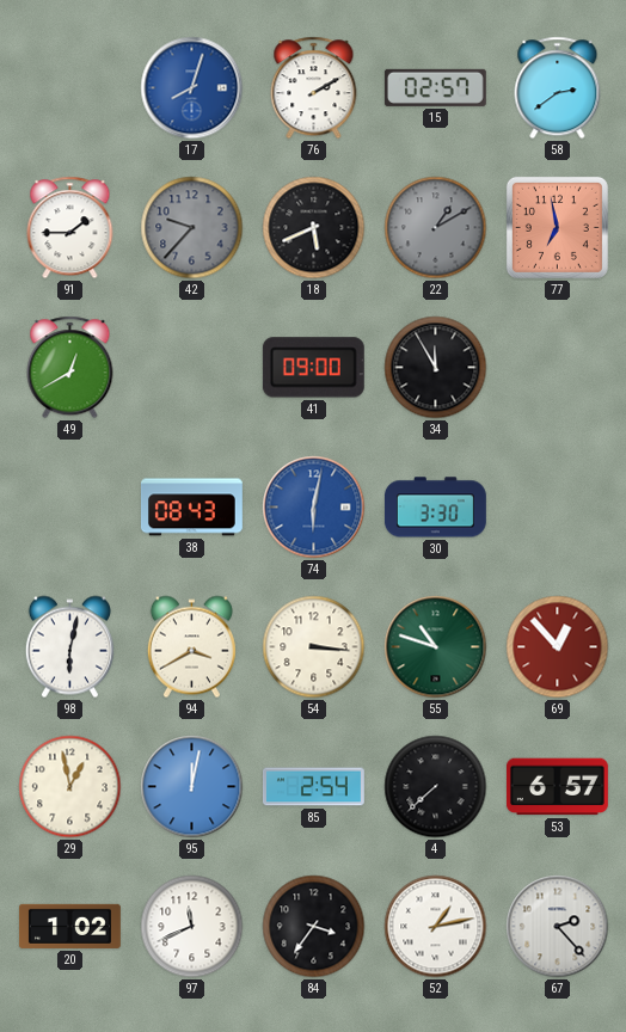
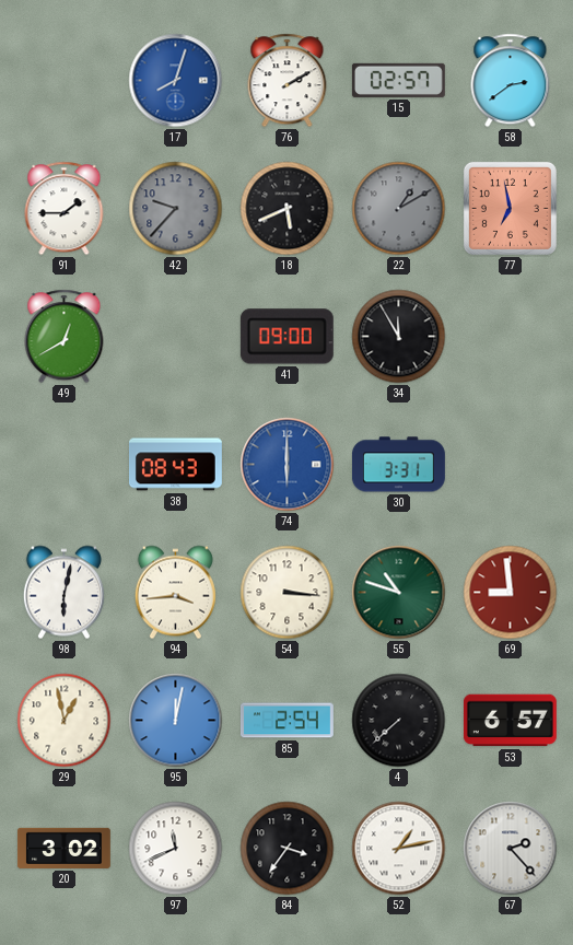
74: 6:02 -> 6:00
30: 3:30 -> 3:31
94: 3:40 -> 3:44
69: 12:53 -> 8:59
20: 1:02 -> 3:02
